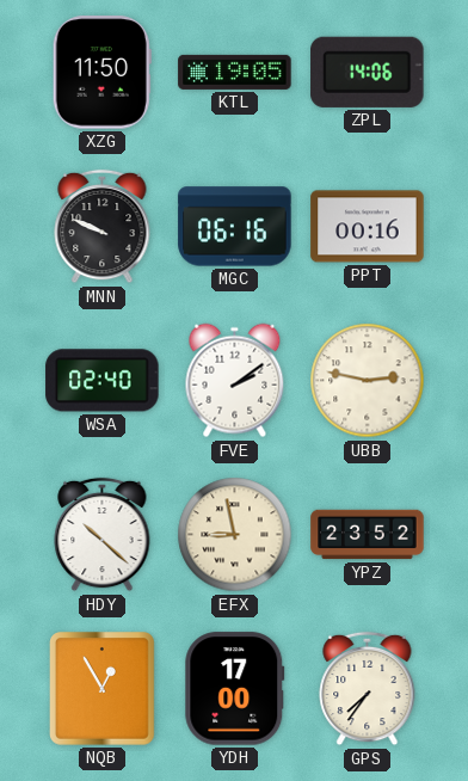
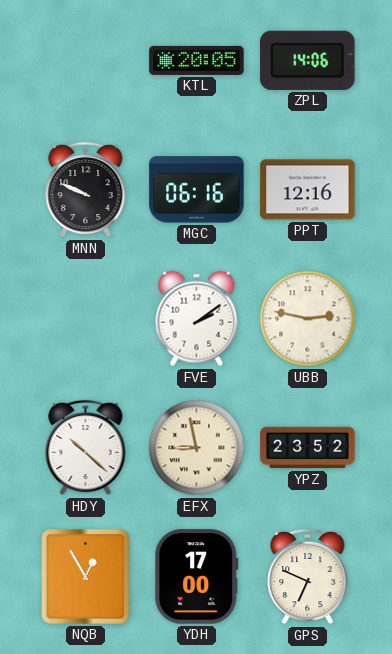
XZG: 11:50 -> none
KTL: 19:05 -> 20:05
PPT: 00:16 -> 12:16
WSA: 02:40 -> none
GPS: 7:36 -> 6:49
